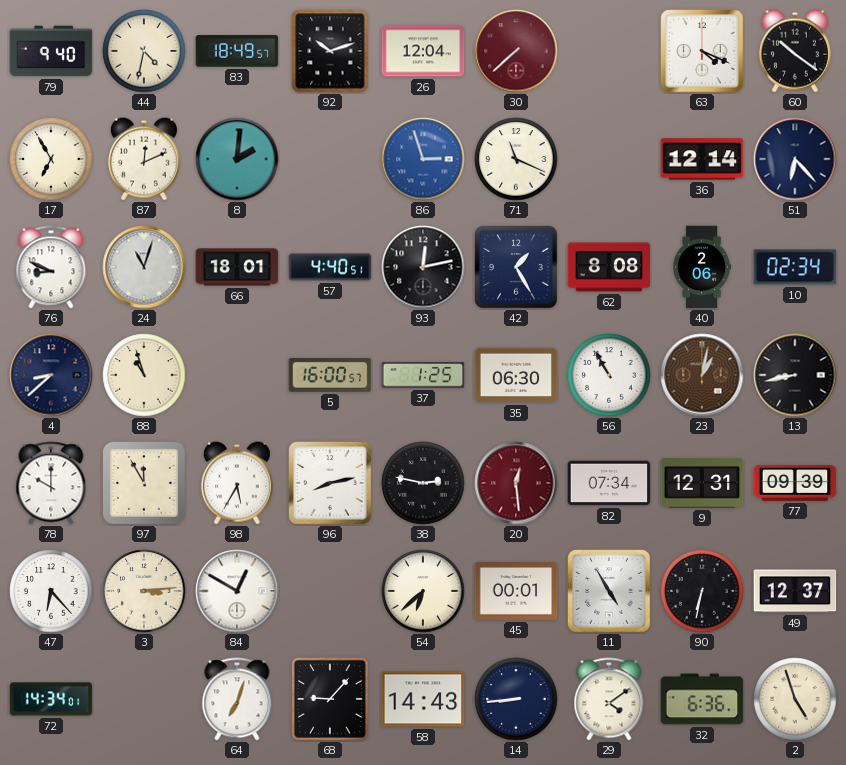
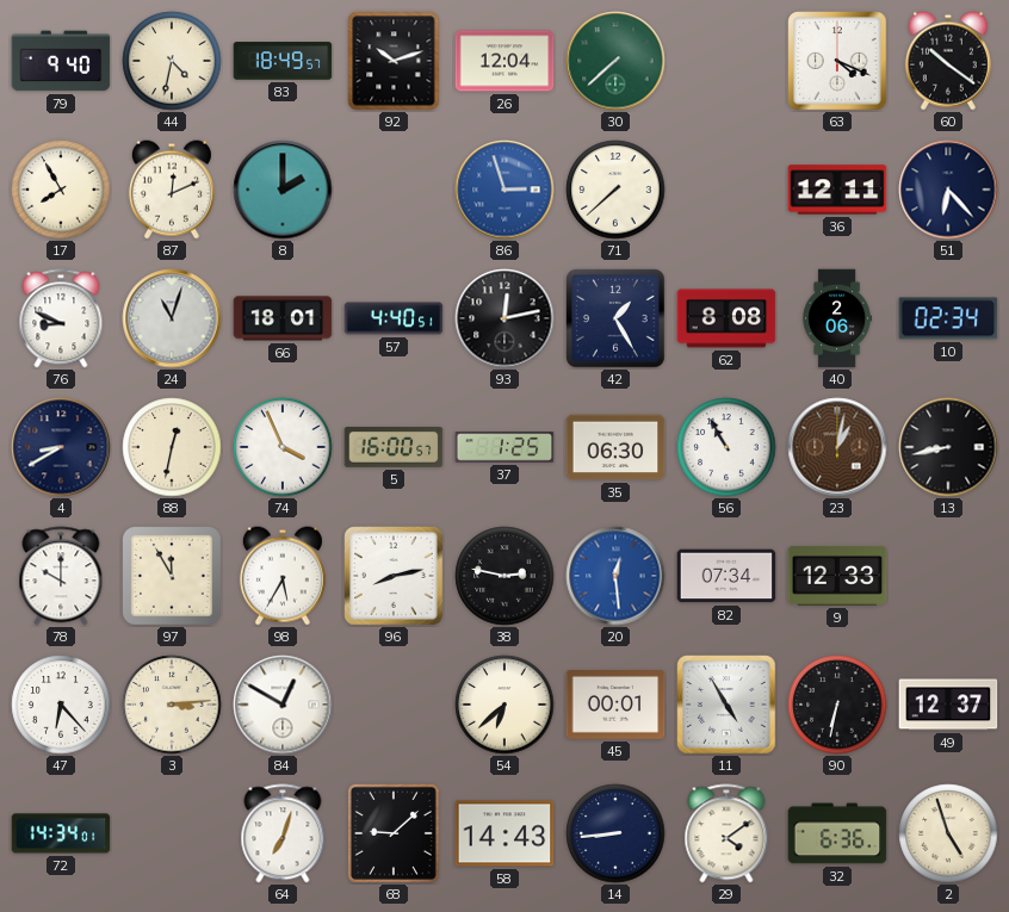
30 dial: burgundy -> green
17: 6:55 -> 7:55
8: 2:01 -> 2:00
71: 11:19 -> 7:38
36: 12:14 -> 12:11
4: 8:38 -> 8:40
88: 10:57 -> 12:32
74: none -> 3:56
20 dial: burgundy -> blue
9: 12:31 -> 12:33
77: 09:39 -> none
68: 9:07 -> 9:08
